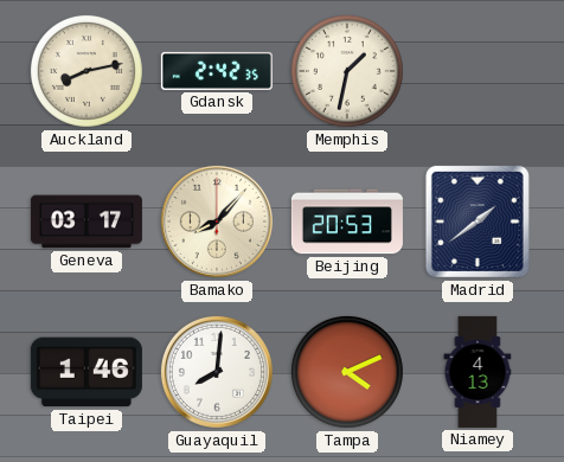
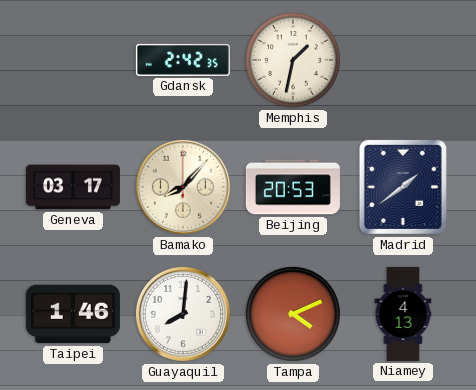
Auckland: 8:13 -> none
